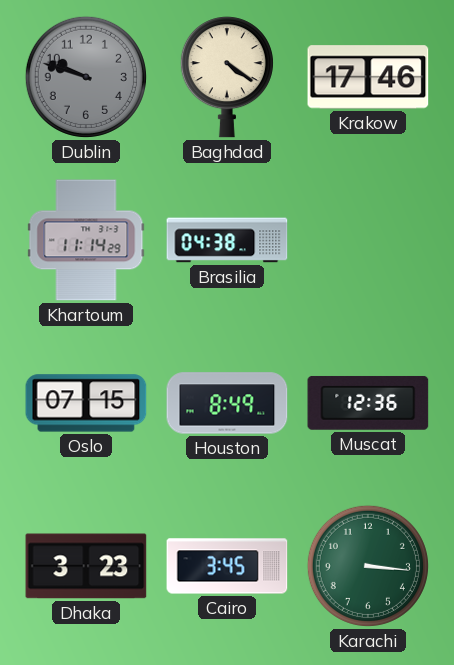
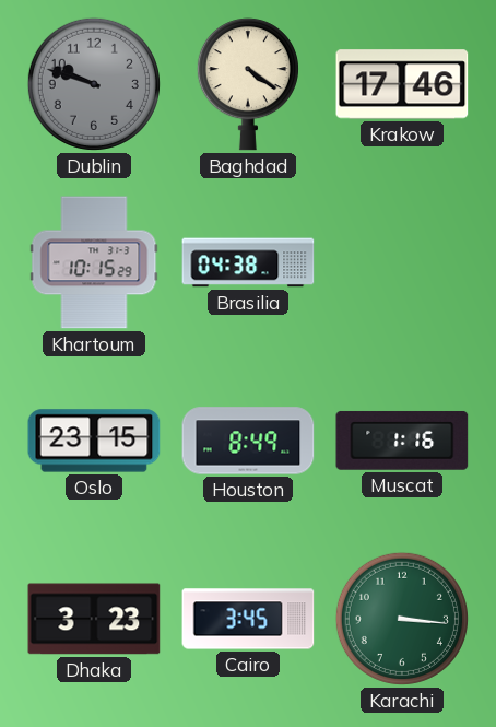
Khartoum: 11:14 -> 10:15
Oslo: 07:15 -> 23:15
Muscat: 12:36 -> 1:16
